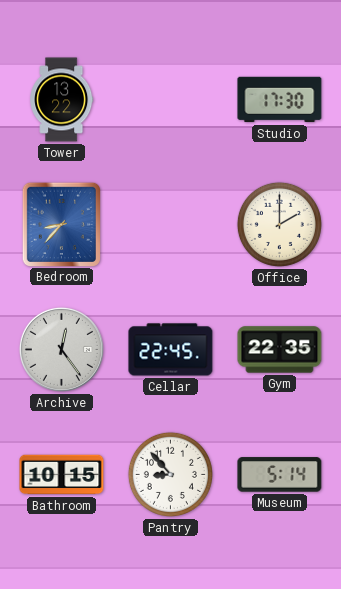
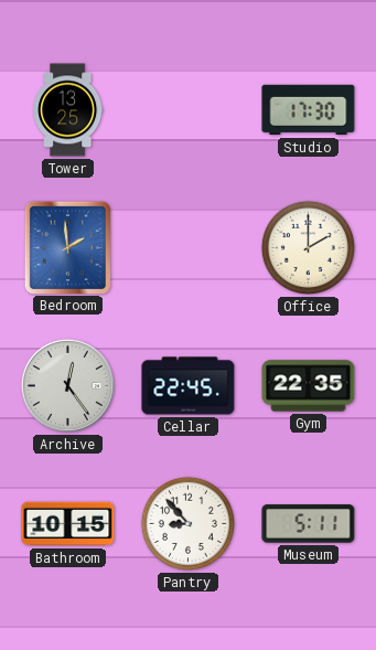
Tower: 13:22 -> 13:25
Bedroom: 8:37 -> 1:59
Museum: 5:14 -> 5:11
